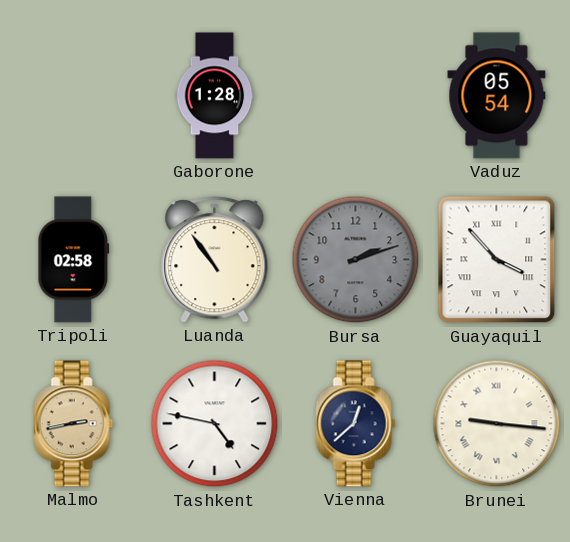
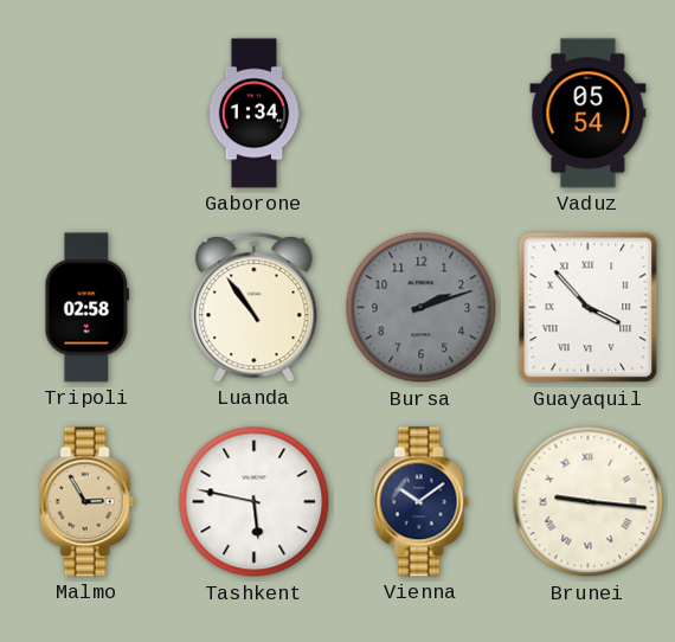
Gaborone: 1:28 -> 1:34
Malmo: 2:43 -> 2:55
Tashkent: 4:47 -> 5:47
Vienna: 12:38 -> 10:09
